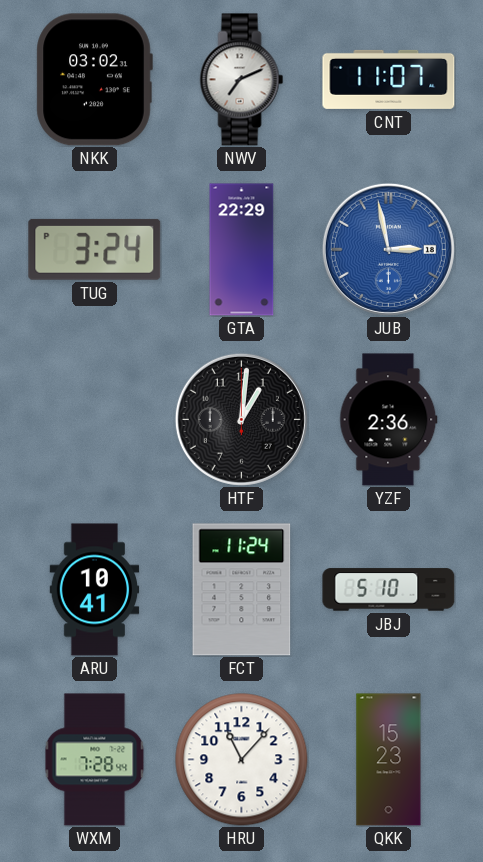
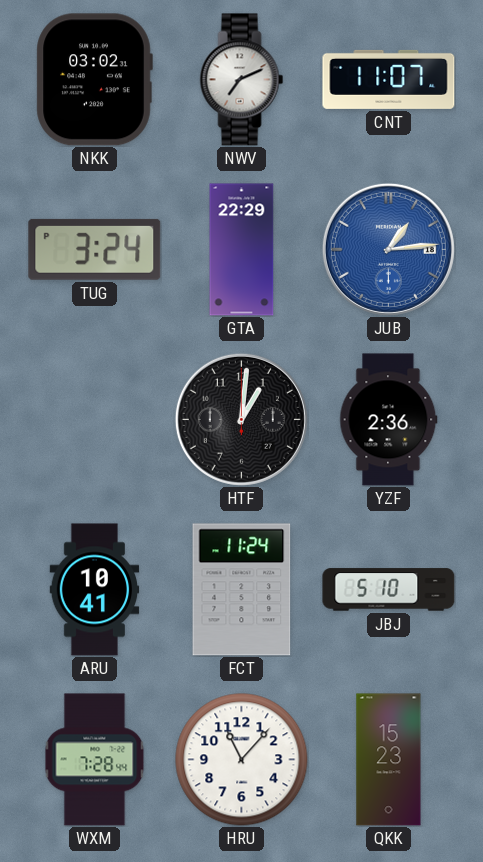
JUB: 2:58 -> 1:14
